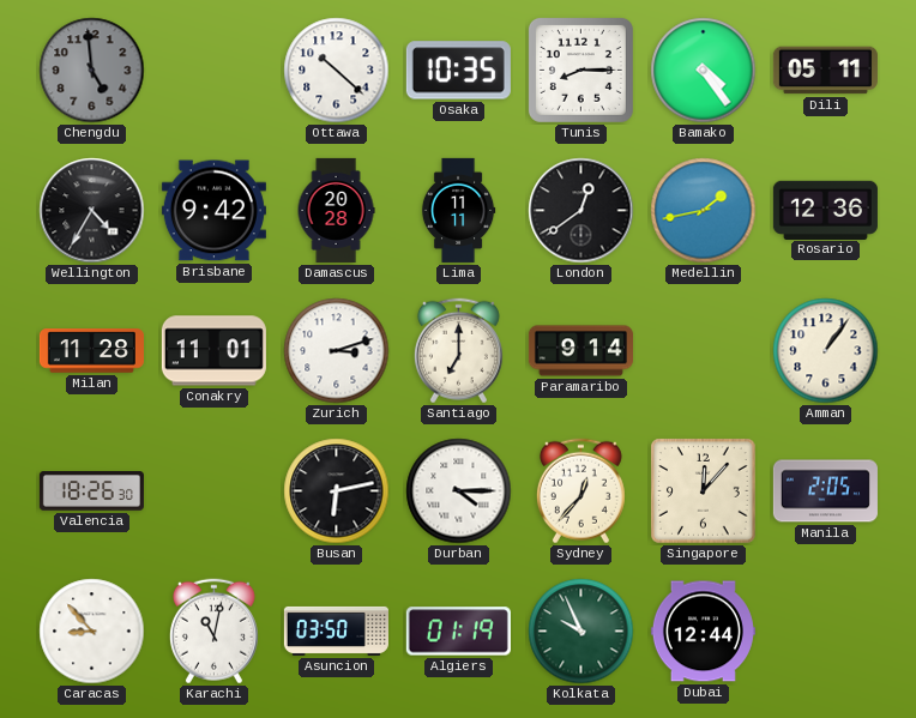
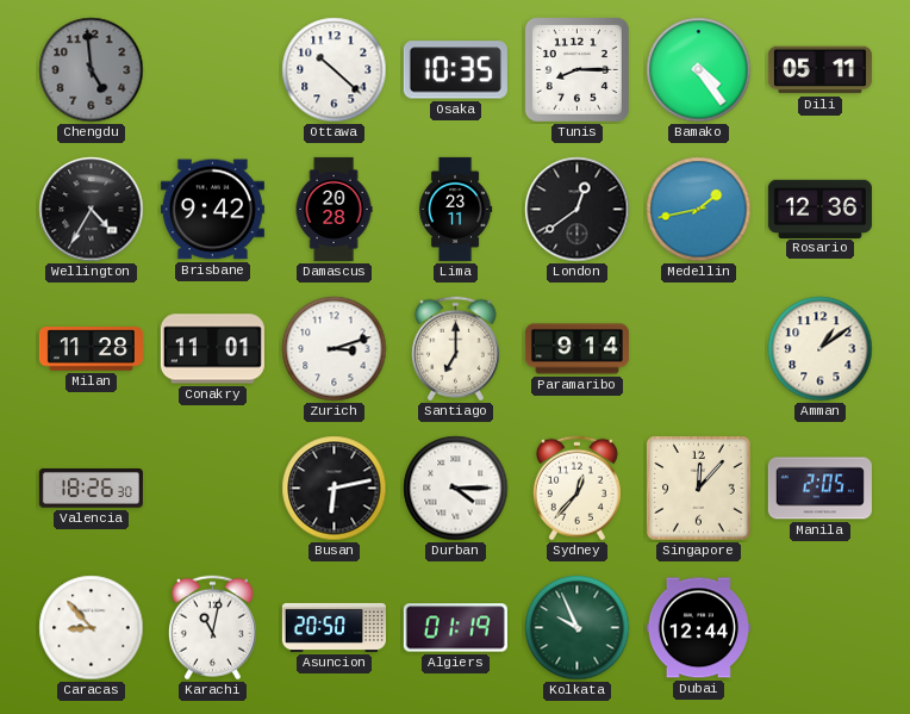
Lima: 11:11 -> 23:11
Amman: 1:06 -> 1:09
Asuncion: 03:50 -> 20:50
